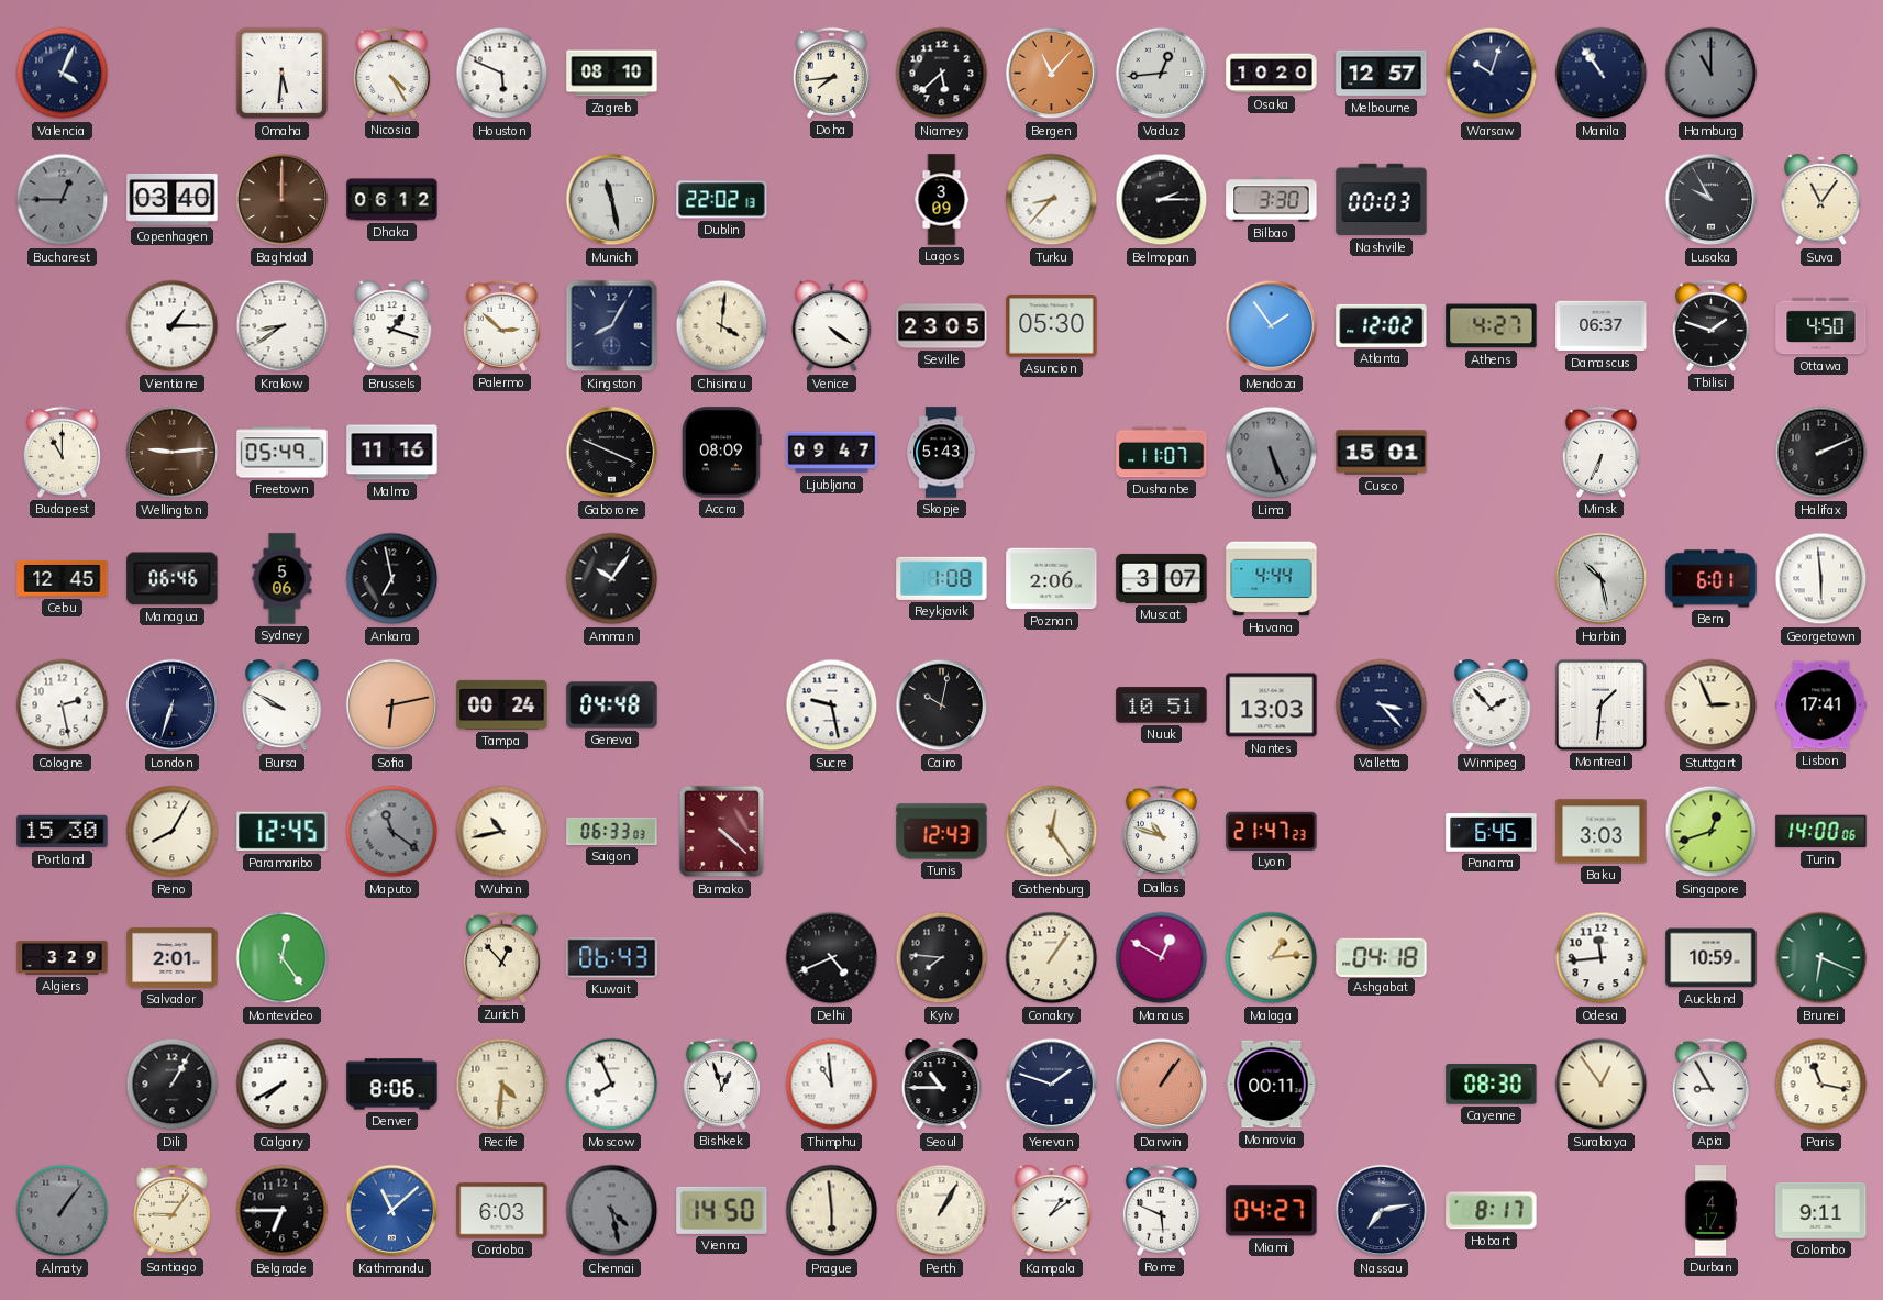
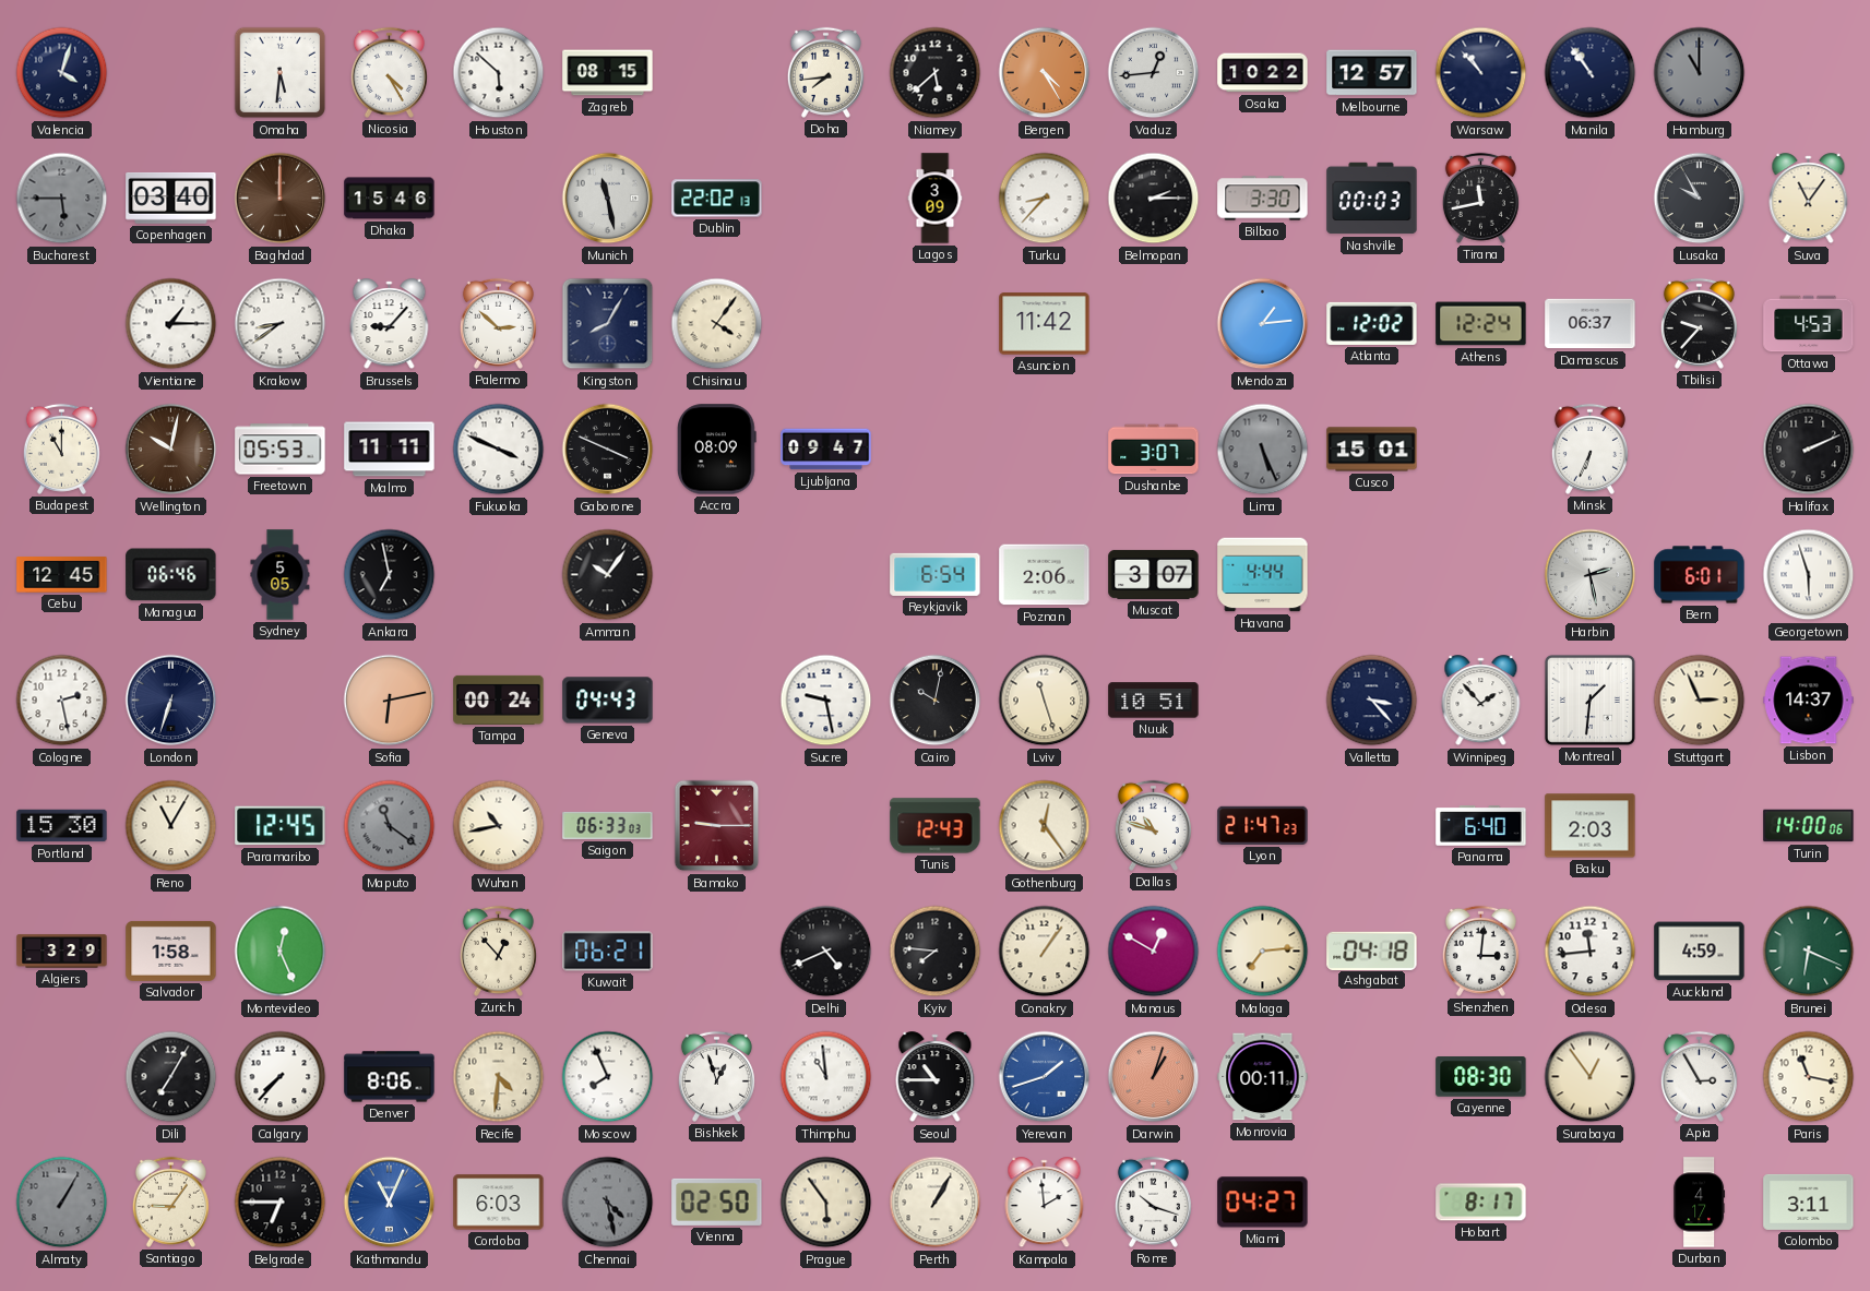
Valencia: 4:04 -> 4:03
Houston: 5:49 -> 5:52
Zagreb: 08:10 -> 08:15
Bergen: 11:07 -> 4:25
Osaka: 10:20 -> 10:22
Warsaw: 10:03 -> 10:53
Bucharest: 12:45 -> 5:45
Dhaka: 06:12 -> 15:46
Tirana: none -> 11:43
Brussels: 1:18 -> 9:07
Chisinau: 4:01 -> 4:06
Venice: 4:21 -> none
Seville: 23:05 -> none
Asuncion: 05:30 -> 11:42
Mendoza: 1:54 -> 1:14
Athens: 4:27 -> 12:24
Tbilisi: 1:48 -> 9:37
Ottawa: 4:50 -> 4:53
Wellington: 9:14 -> 10:02
Freetown: 05:49 -> 05:53
Malmo: 11:16 -> 11:11
Fukuoka: none -> 3:49
Skopje: 5:43 -> none
Dushanbe: 11:07 -> 3:07
Sydney: 5:06 -> 5:05
Reykjavik: 1:08 -> 6:54
Harbin: 10:28 -> 2:28
Georgetown: 5:59 -> 5:57
Bursa: 9:50 -> none
Geneva: 04:48 -> 04:43
Lviv: none -> 11:27
Nantes: 13:03 -> none
Lisbon: 17:41 -> 14:37
Reno: 8:05 -> 11:05
Bamako: 4:22 -> 9:15
Panama: 6:45 -> 6:40
Baku: 3:03 -> 2:03
Singapore: 12:42 -> none
Salvador: 2:01 -> 1:58
Montevideo: 12:24 -> 12:26
Kuwait: 06:43 -> 06:21
Malaga: 1:14 -> 7:14
Shenzhen: none -> 3:01
Auckland: 10:59 -> 4:59
Dili: 1:05 -> 7:05
Calgary: 7:40 -> 7:37
Yerevan: 1:48 -> 1:42
Yerevan dial: navy -> blue
Darwin: 1:06 -> 1:03
Apia: 8:55 -> 2:55
Almaty: 1:06 -> 1:05
Kathmandu: 11:08 -> 11:04
Vienna: 14:50 -> 02:50
Prague: 5:59 -> 5:54
Kampala: 1:09 -> 1:59
Rome: 5:49 -> 10:18
Nassau: 7:13 -> none
Colombo: 9:11 -> 3:11
